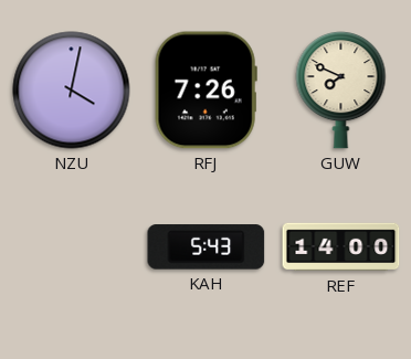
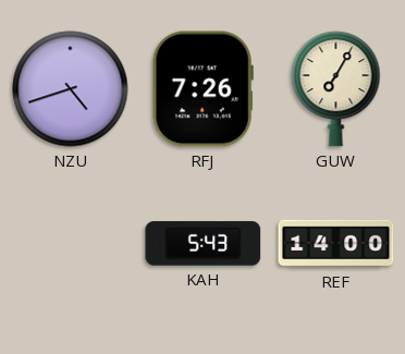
NZU: 4:02 -> 4:42
GUW: 7:49 -> 7:05
